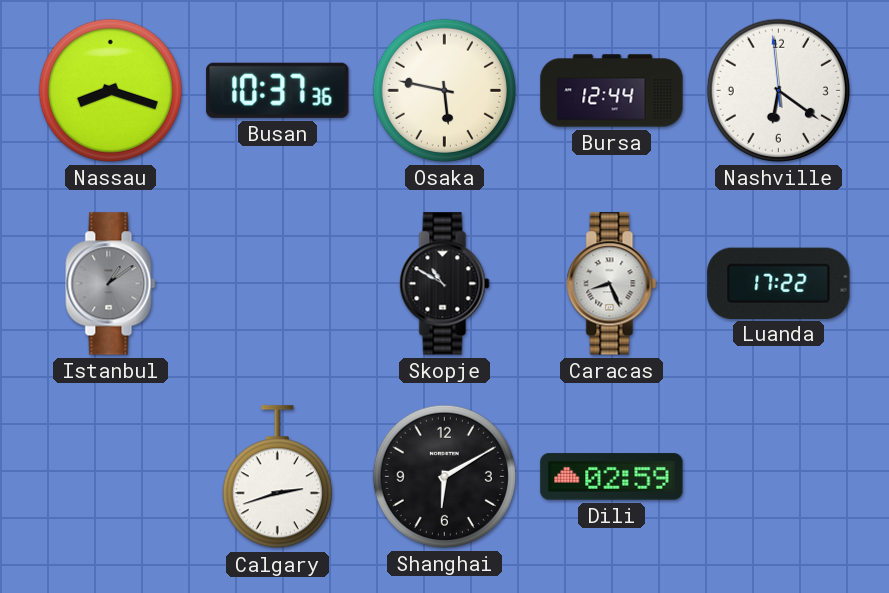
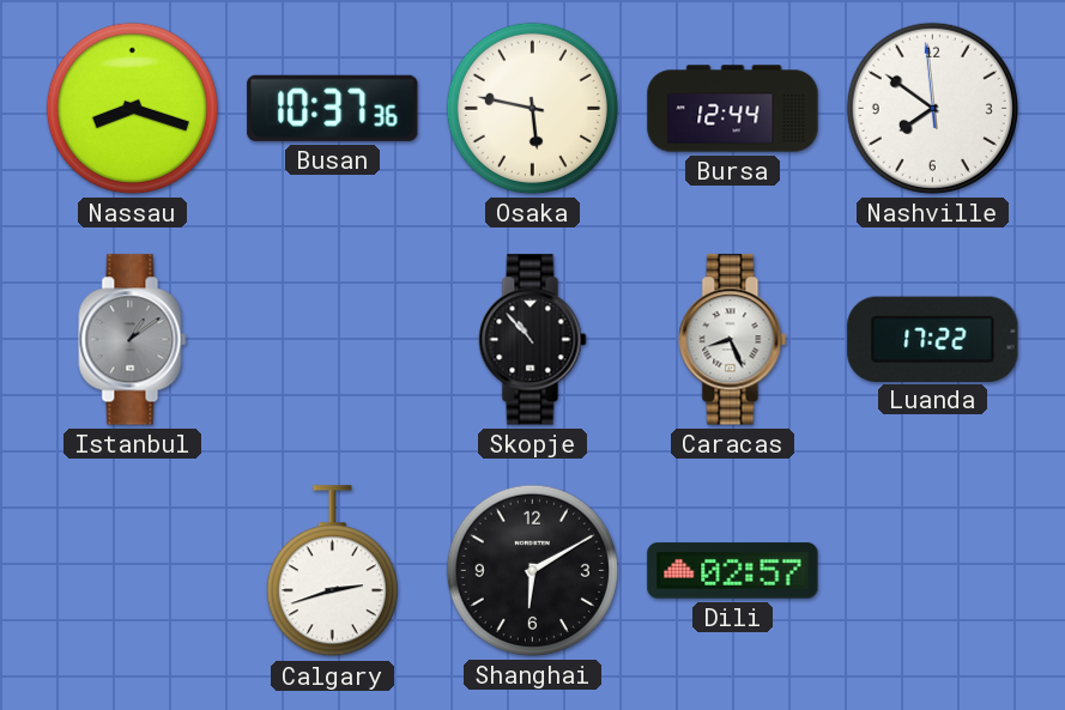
Nashville: 6:20 -> 7:50
Skopje: 10:50 -> 10:53
Dili: 02:59 -> 02:57
